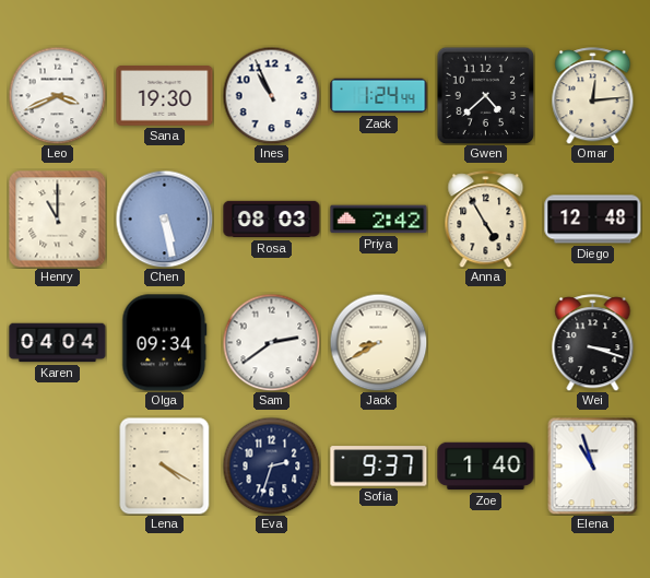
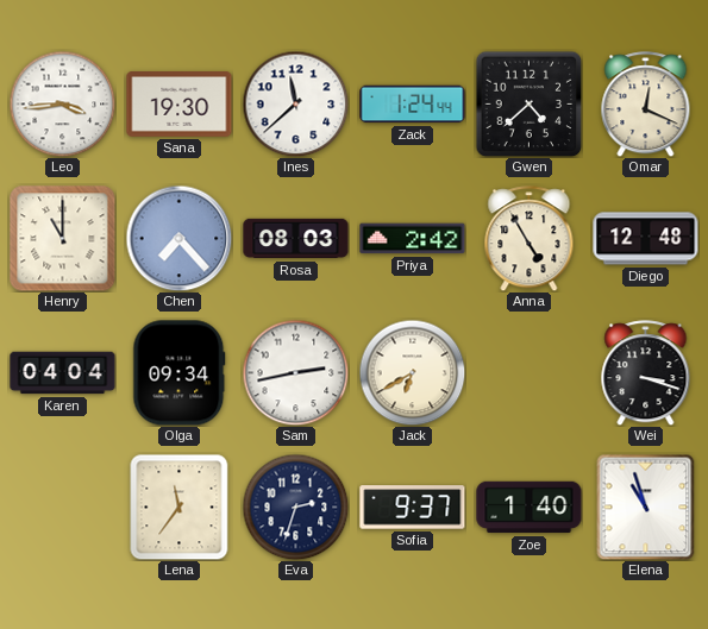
Leo: 3:41 -> 3:44
Ines: 10:56 -> 11:38
Omar: 12:14 -> 12:19
Chen: 5:28 -> 7:23
Sam: 2:39 -> 2:43
Jack: 8:40 -> 6:40
Lena: 4:20 -> 11:36
